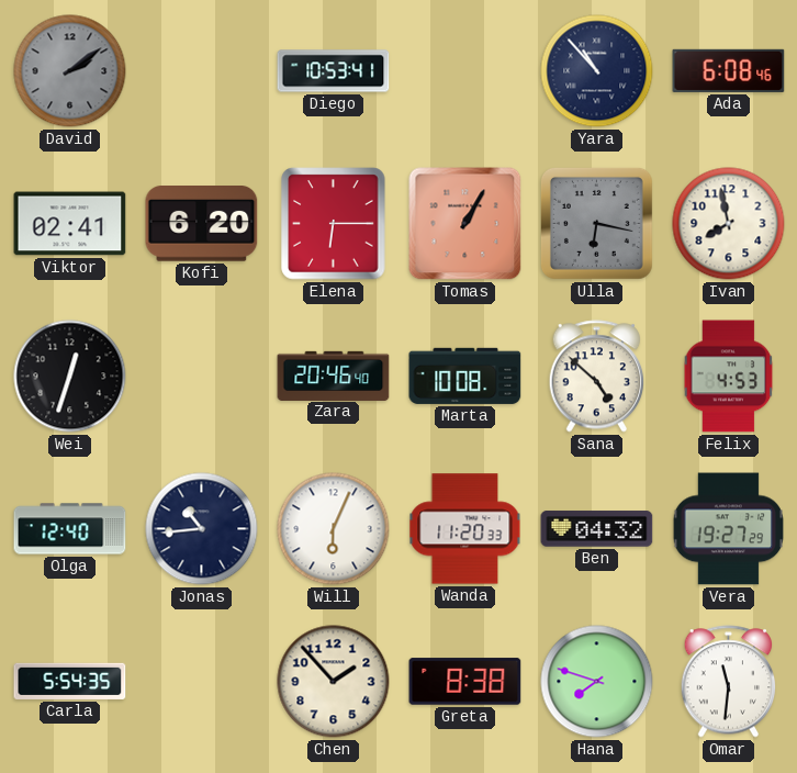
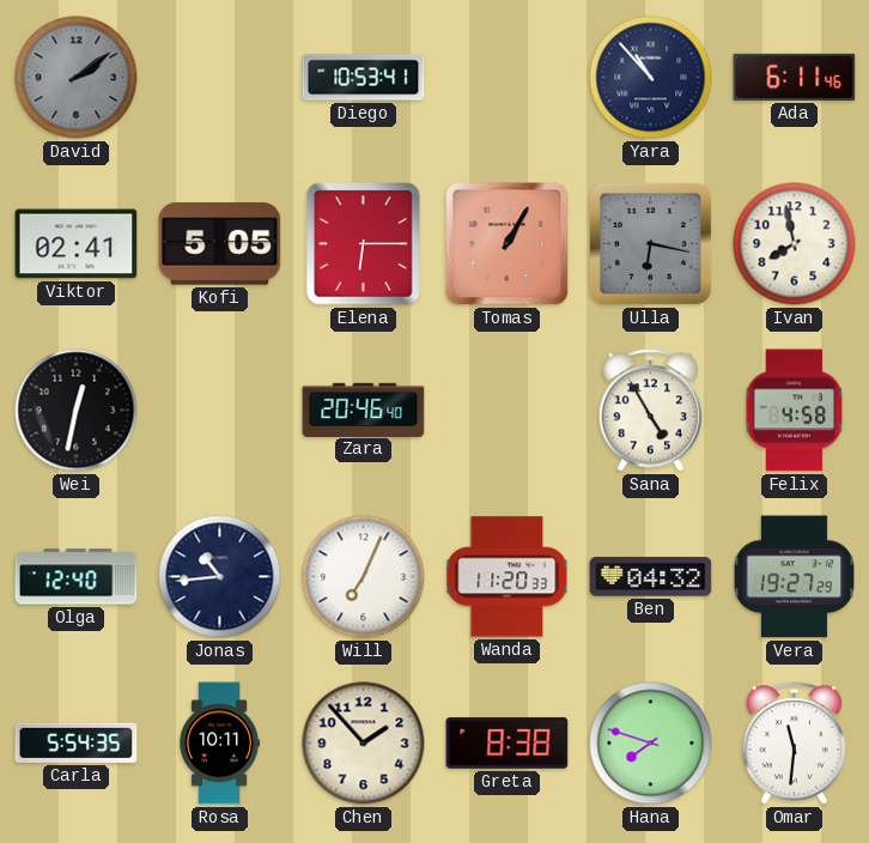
Ada: 6:08 -> 6:11
Kofi: 6:20 -> 5:05
Wei: 12:33 -> 12:32
Marta: 10:08 -> none
Sana: 4:52 -> 4:55
Felix: 4:53 -> 4:58
Will: 6:04 -> 7:04
Rosa: none -> 10:11
